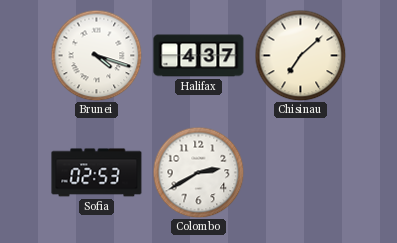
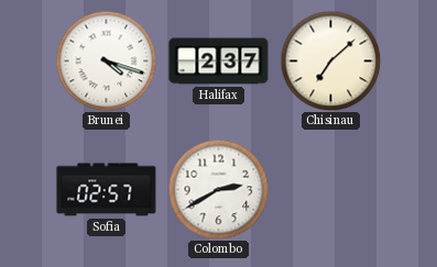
Halifax: 4:37 -> 2:37
Sofia: 02:53 -> 02:57
